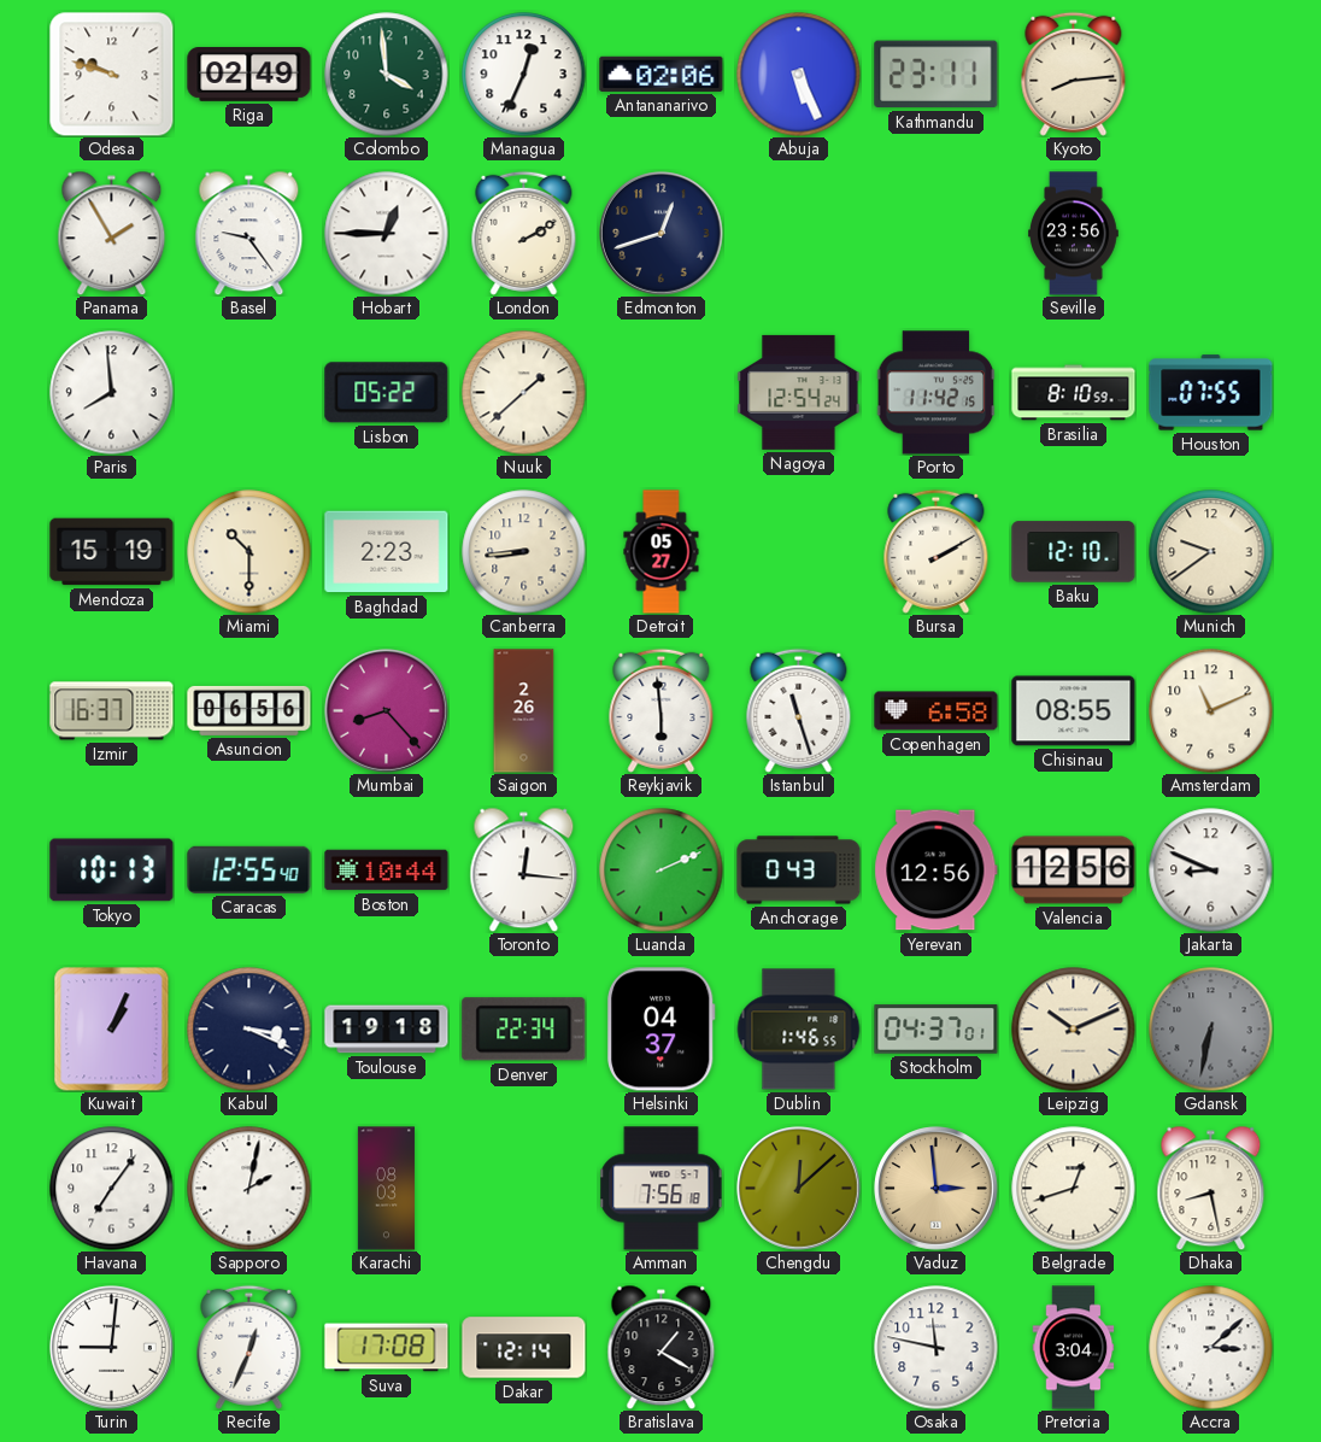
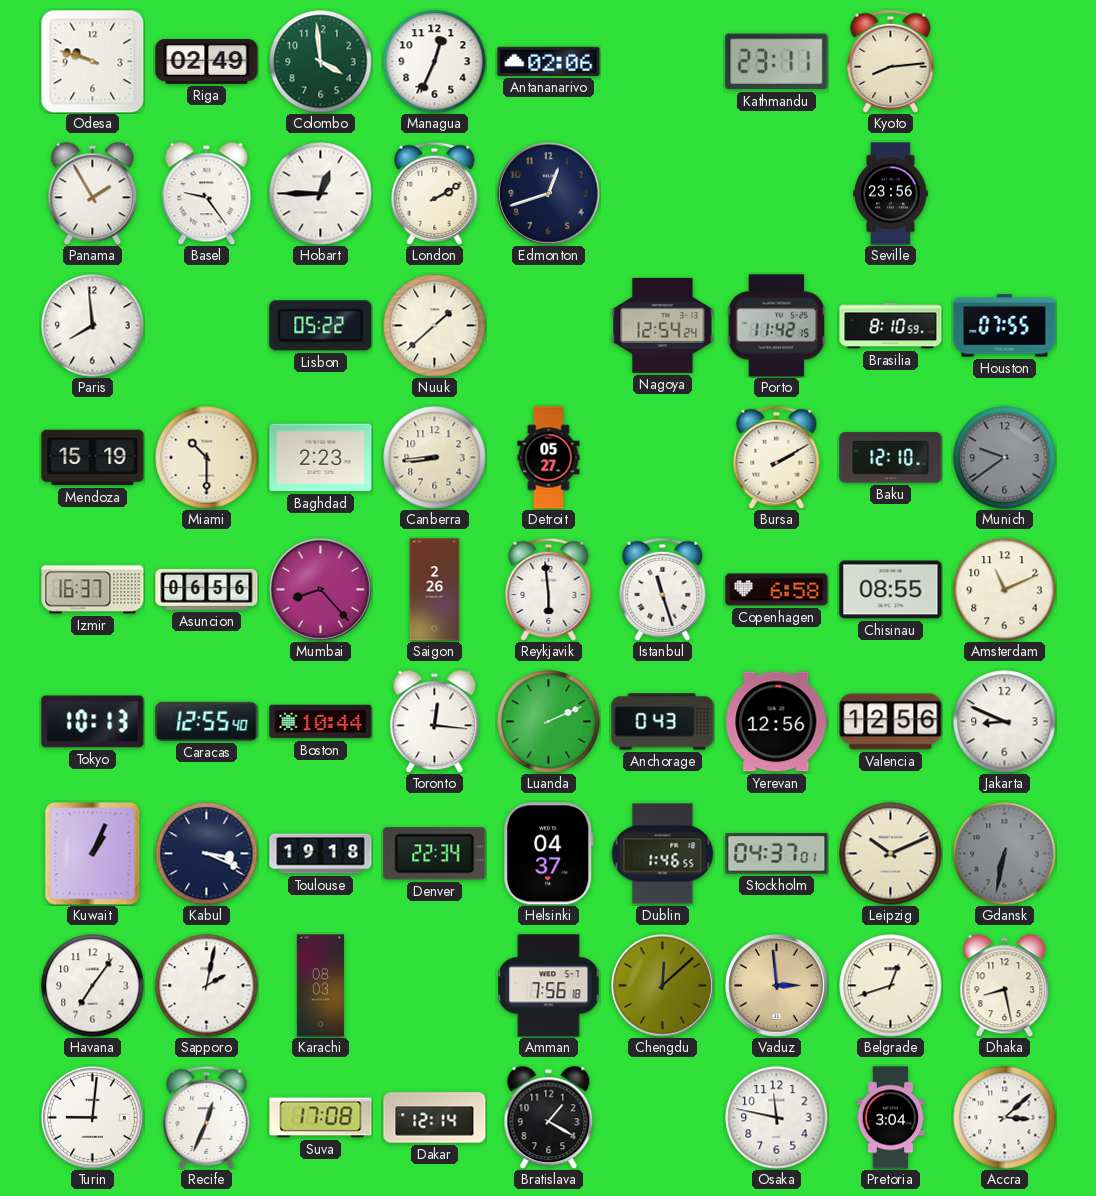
Abuja: 5:26 -> none
Munich dial: cream -> grey
